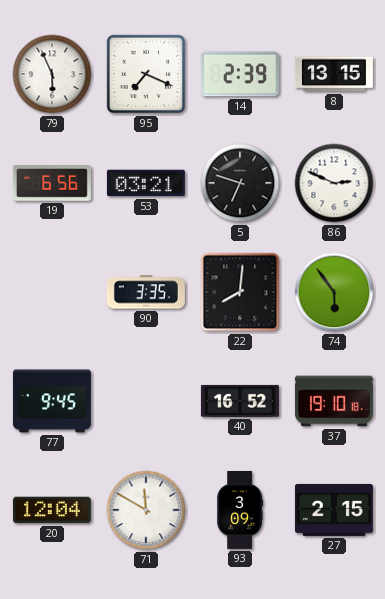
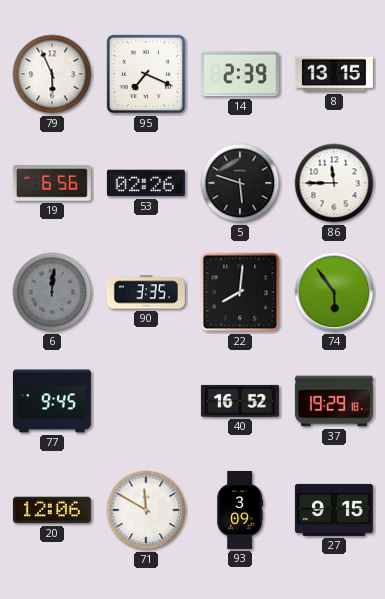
53: 03:21 -> 02:26
5: 6:48 -> 5:48
86: 2:49 -> 11:45
6: none -> 12:01
37: 19:10 -> 19:29
20: 12:04 -> 12:06
27: 2:15 -> 9:15
